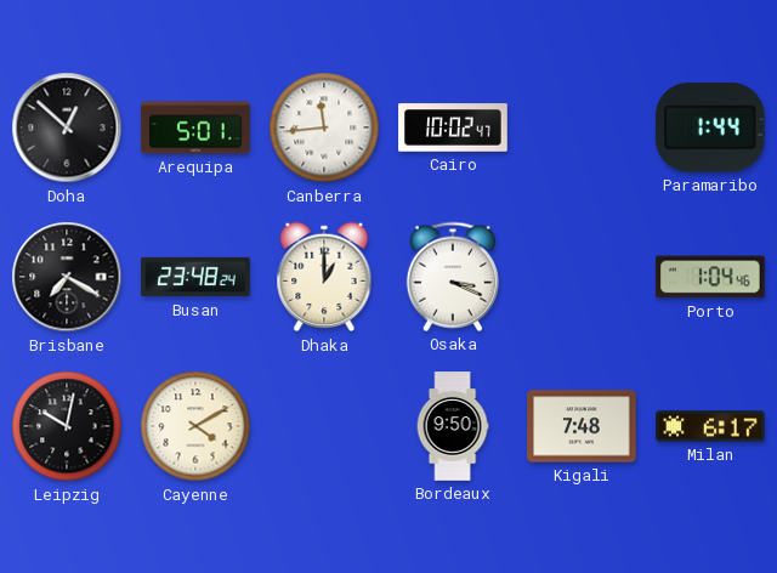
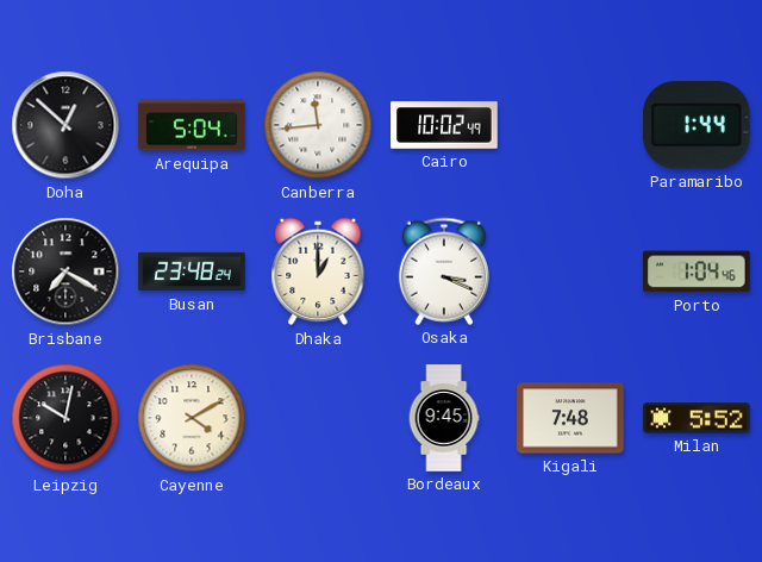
Arequipa: 5:01 -> 5:04
Cairo: 10:02:47 -> 10:02:49
Bordeaux: 9:50 -> 9:45
Milan: 6:17 -> 5:52
